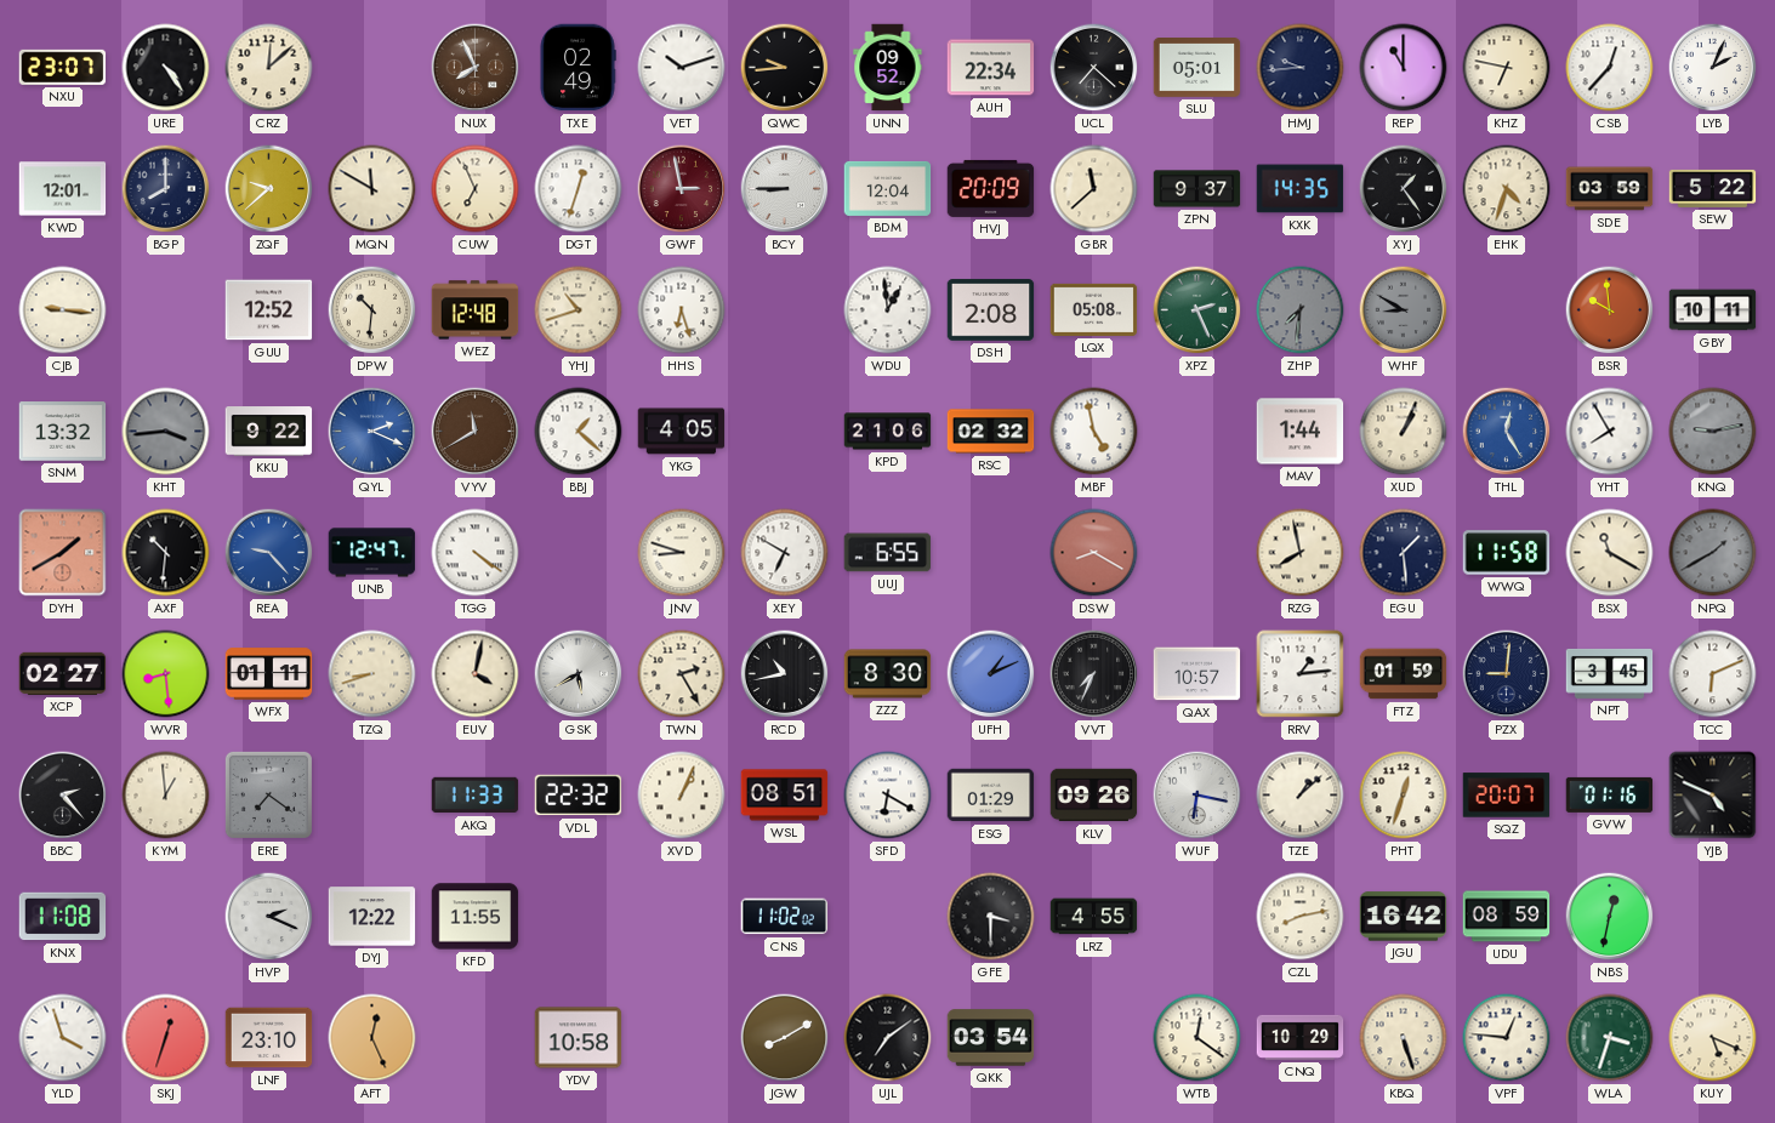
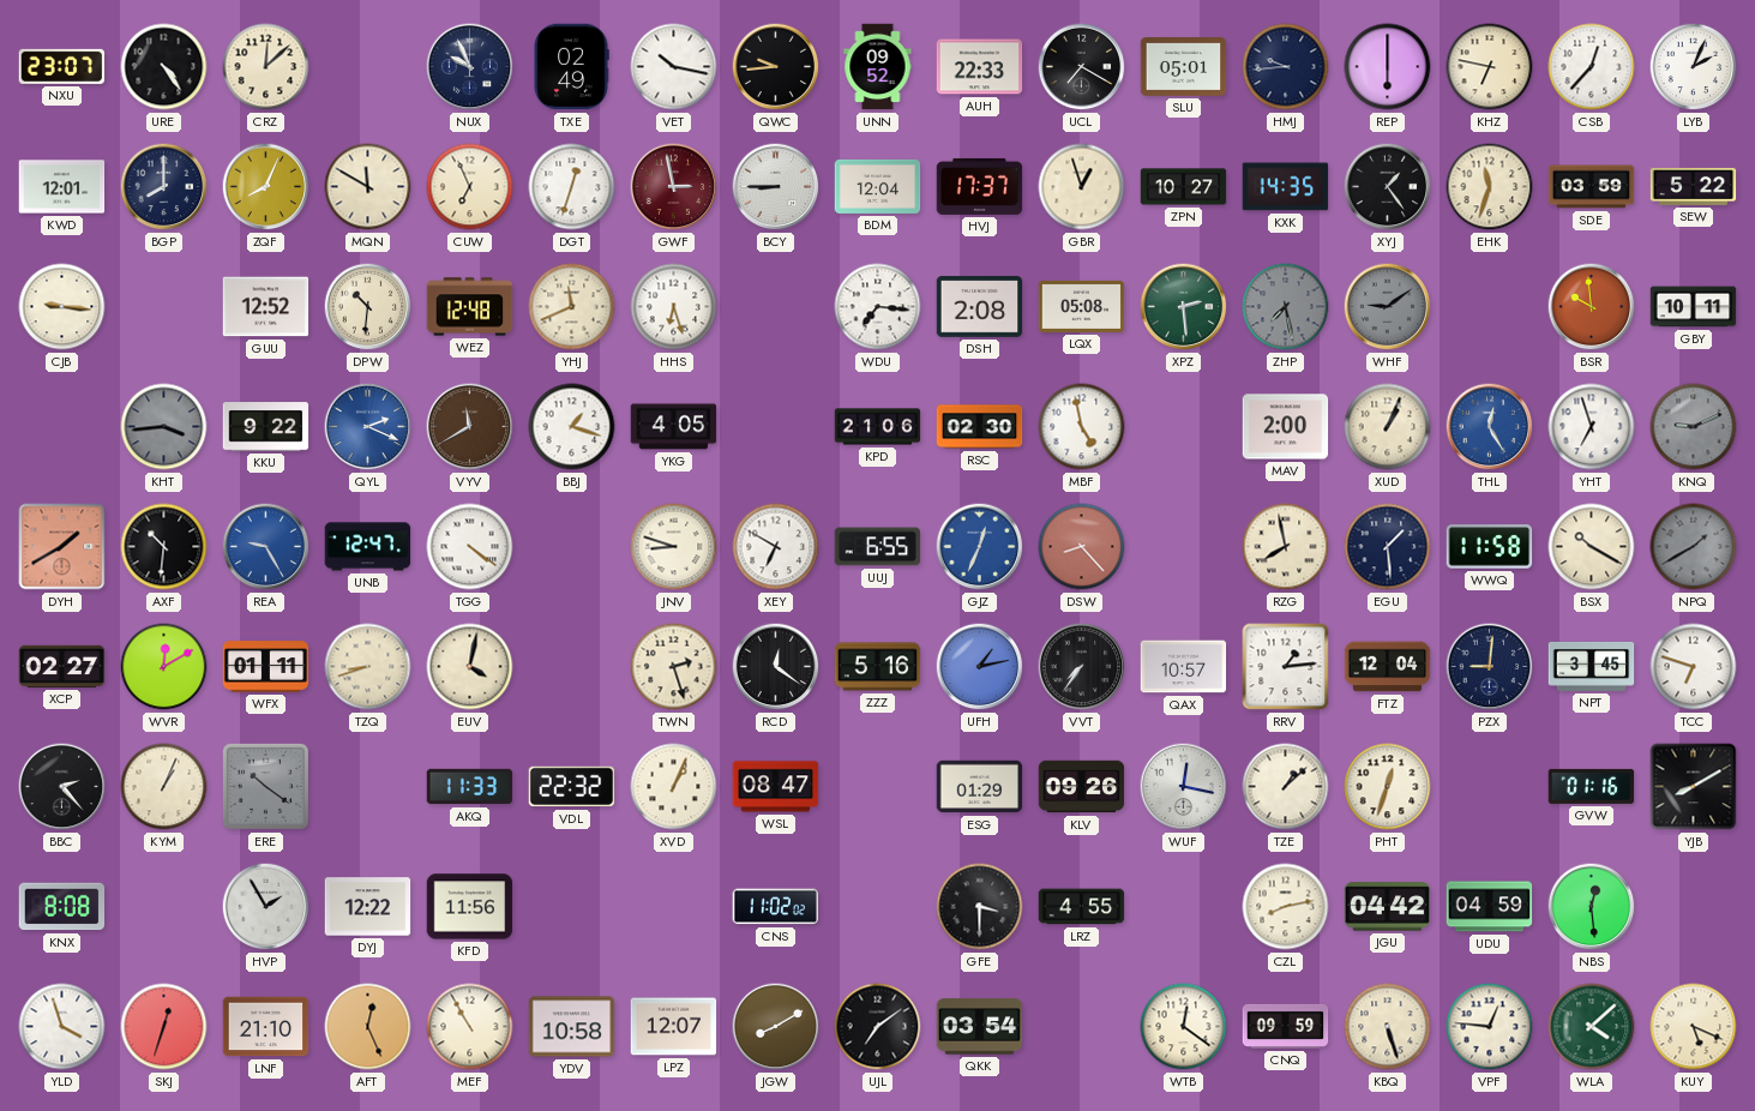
NUX: 7:56 -> 9:56
NUX dial: brown -> navy
VET: 10:12 -> 10:17
AUH: 22:34 -> 22:33
UCL: 7:22 -> 7:20
REP: 11:00 -> 6:00
ZQF: 9:38 -> 8:04
HVJ: 20:09 -> 17:37
GBR: 11:38 -> 12:57
ZPN: 9:37 -> 10:27
EHK: 4:33 -> 11:33
YHJ: 10:42 -> 11:41
WDU: 12:59 -> 7:16
XPZ: 2:26 -> 2:29
ZHP: 7:31 -> 7:28
WHF: 8:50 -> 9:09
SNM: 13:32 -> none
BBJ: 1:22 -> 1:18
RSC: 02:32 -> 02:30
MAV: 1:44 -> 2:00
YHT: 7:55 -> 6:57
KNQ: 9:13 -> 9:11
REA: 9:23 -> 9:25
GJZ: none -> 12:34
DSW: 8:20 -> 8:23
BSX: 11:20 -> 10:20
WVR: 8:29 -> 12:10
GSK: 5:40 -> none
TWN: 2:25 -> 2:27
RCD: 10:43 -> 12:21
ZZZ: 8:30 -> 5:16
UFH: 1:11 -> 1:13
VVT: 7:34 -> 7:36
FTZ: 01:59 -> 12:04
TCC: 6:11 -> 6:48
KYM: 12:59 -> 1:04
ERE: 7:21 -> 10:21
WSL: 08:51 -> 08:47
SFD: 6:20 -> none
WUF: 6:17 -> 12:17
SQZ: 20:07 -> none
YJB: 4:49 -> 8:10
KNX: 11:08 -> 8:08
HVP: 2:19 -> 1:55
KFD: 11:55 -> 11:56
JGU: 16:42 -> 04:42
UDU: 08:59 -> 04:59
NBS: 12:32 -> 12:29
LNF: 23:10 -> 21:10
MEF: none -> 10:55
LPZ: none -> 12:07
CNQ: 10:29 -> 09:59
WLA: 3:33 -> 4:08
